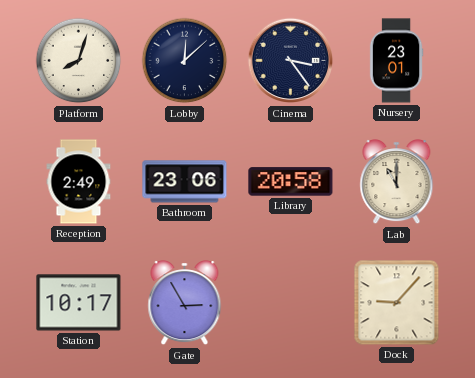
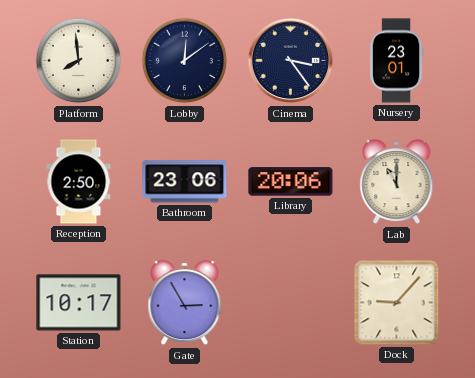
Platform: 8:03 -> 7:59
Lobby: 12:08 -> 12:09
Reception: 2:49 -> 2:50
Library: 20:58 -> 20:06
